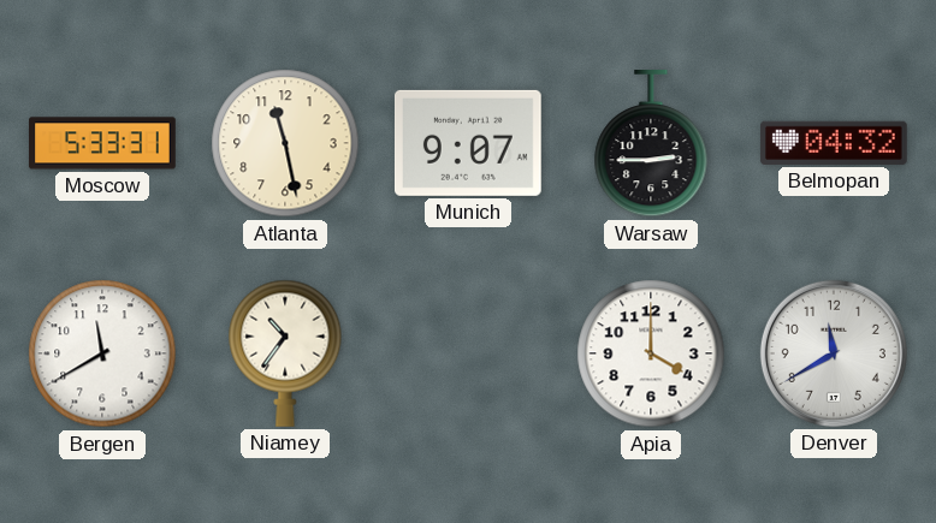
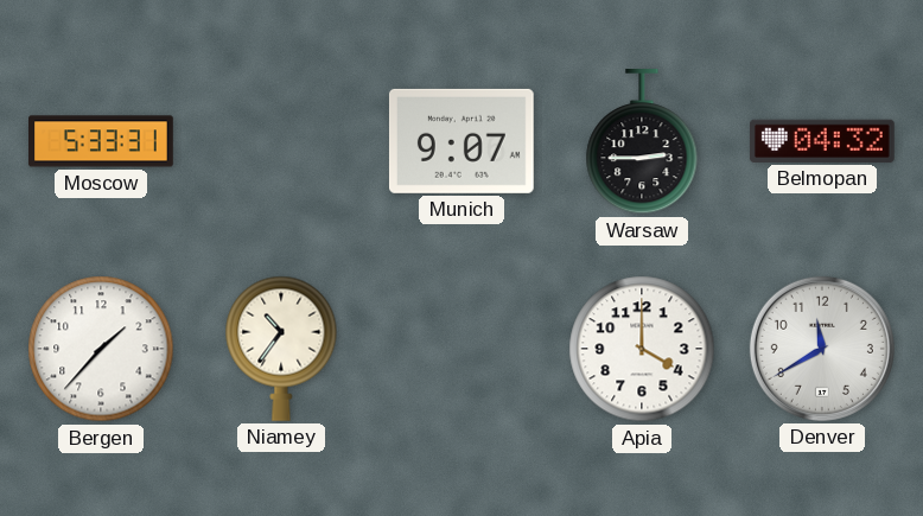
Atlanta: 11:28 -> none
Bergen: 11:40 -> 1:37
